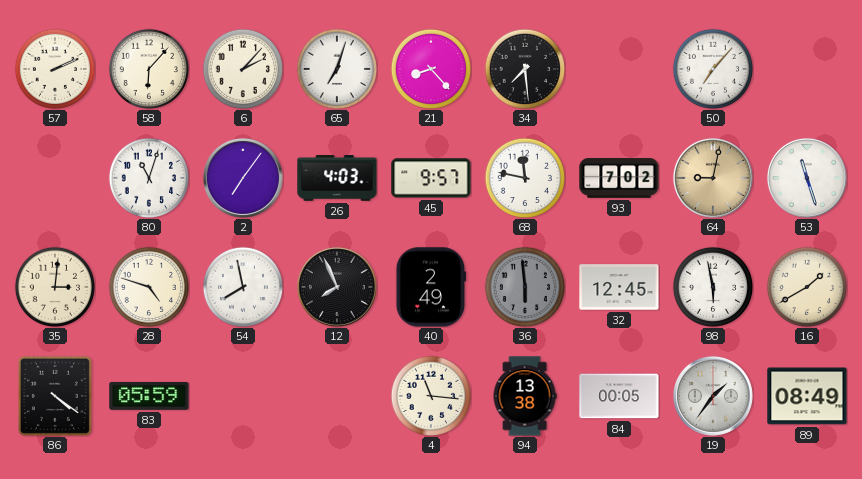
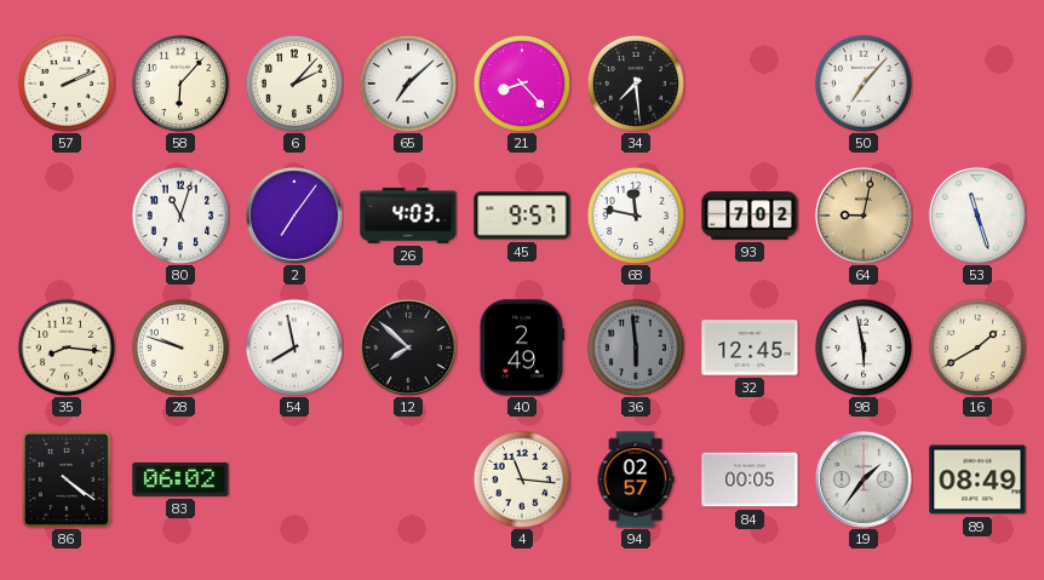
65: 7:03 -> 7:08
35: 3:01 -> 8:16
28: 4:48 -> 9:48
12: 7:56 -> 7:52
83: 05:59 -> 06:02
94: 13:38 -> 02:57
